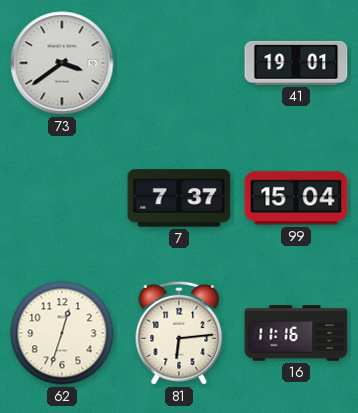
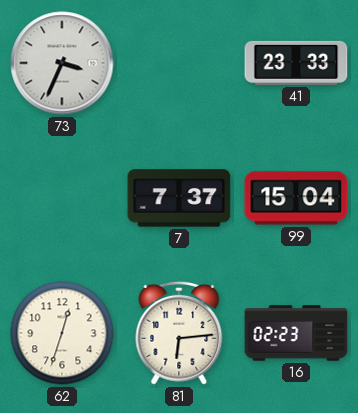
73: 3:39 -> 3:34
41: 19:01 -> 23:33
16: 11:16 -> 02:23
